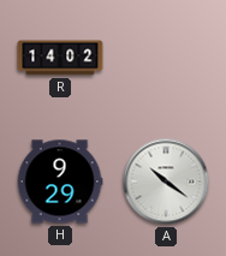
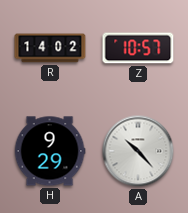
Z: none -> 10:57
A: 10:21 -> 10:23
